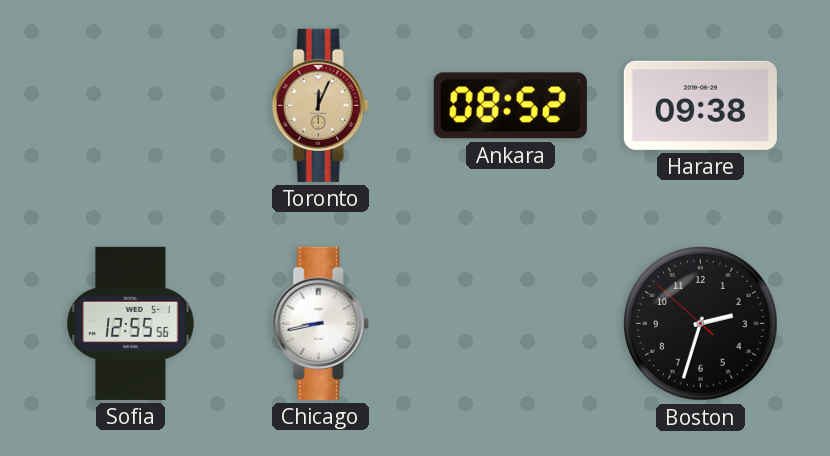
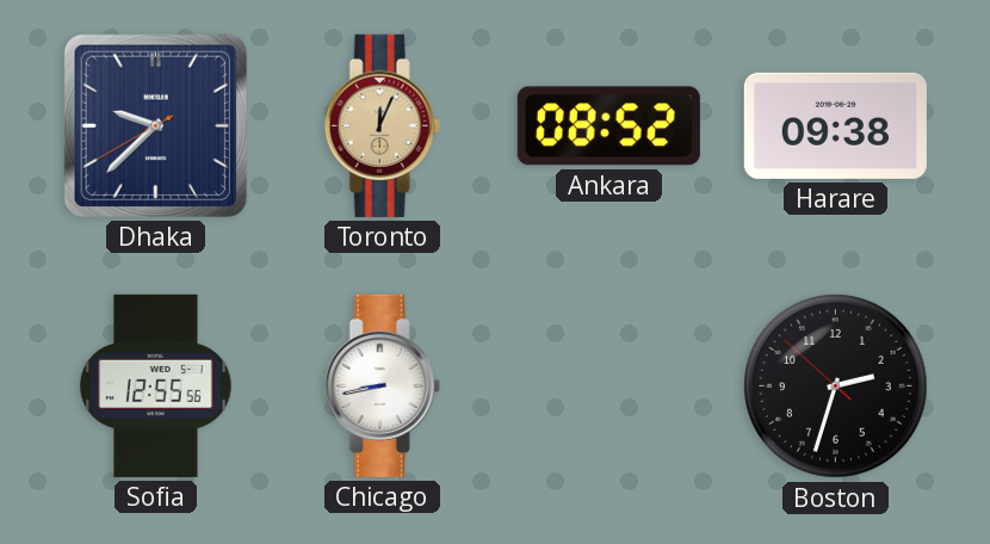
Dhaka: none -> 9:37
